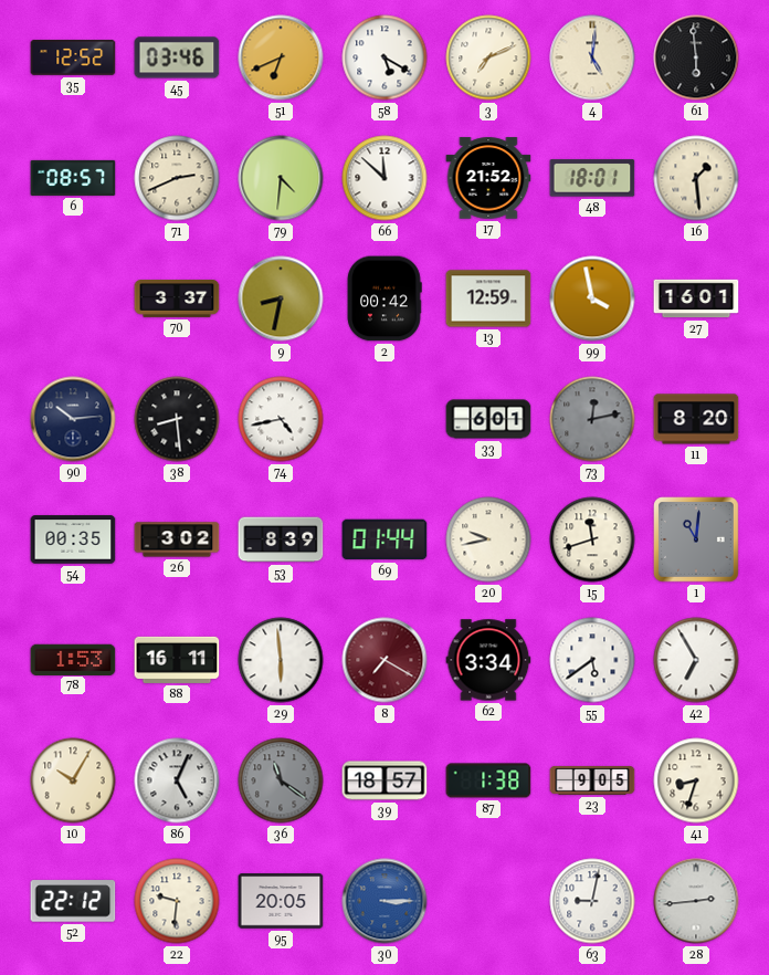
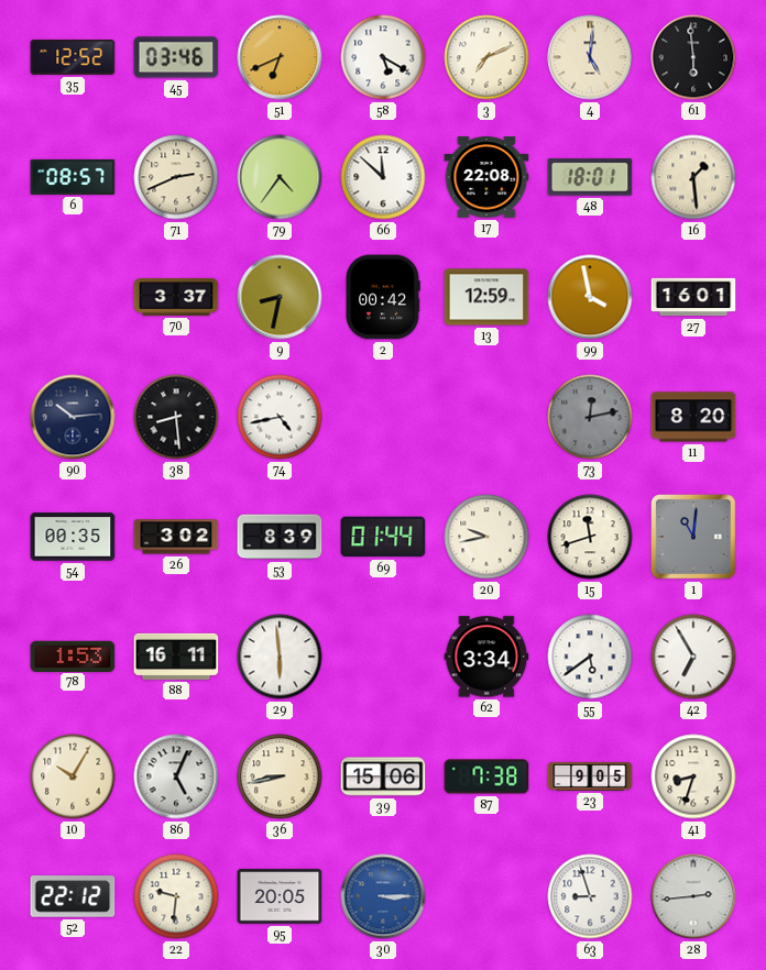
79: 4:31 -> 4:36
17: 21:52 -> 22:08
33: 6:01 -> none
8: 7:20 -> none
36: 11:21 -> 8:43
36 dial: grey -> cream
39: 18:57 -> 15:06
87: 1:38 -> 7:38
63: 9:02 -> 8:57
